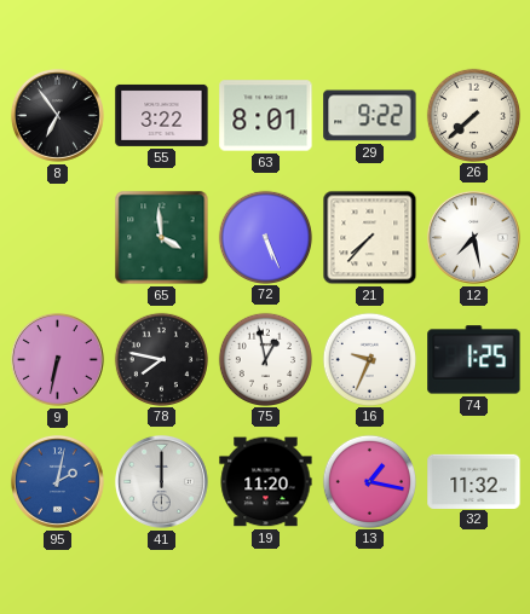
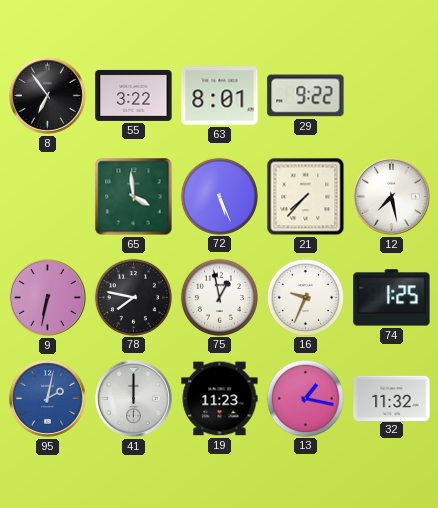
26: 7:38 -> none
19: 11:20 -> 11:23
